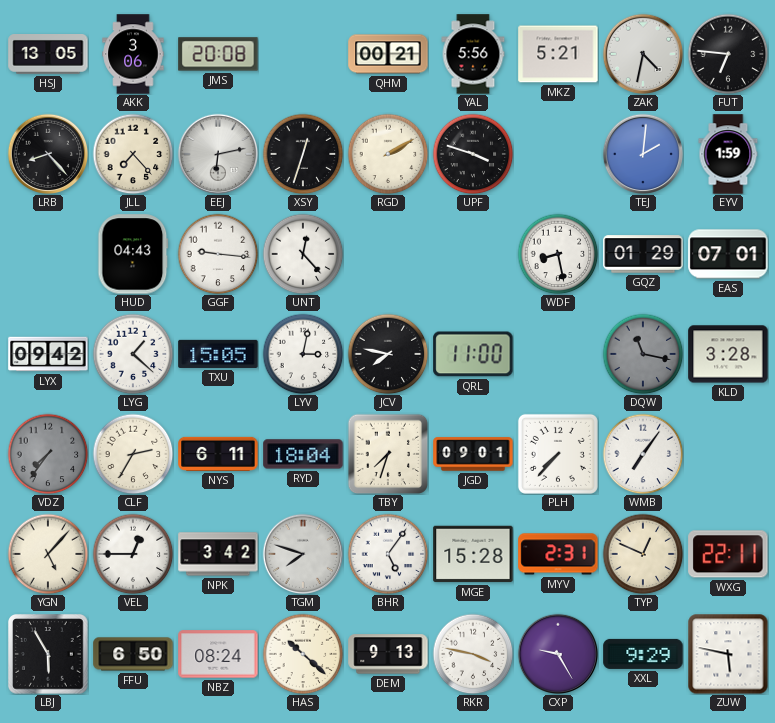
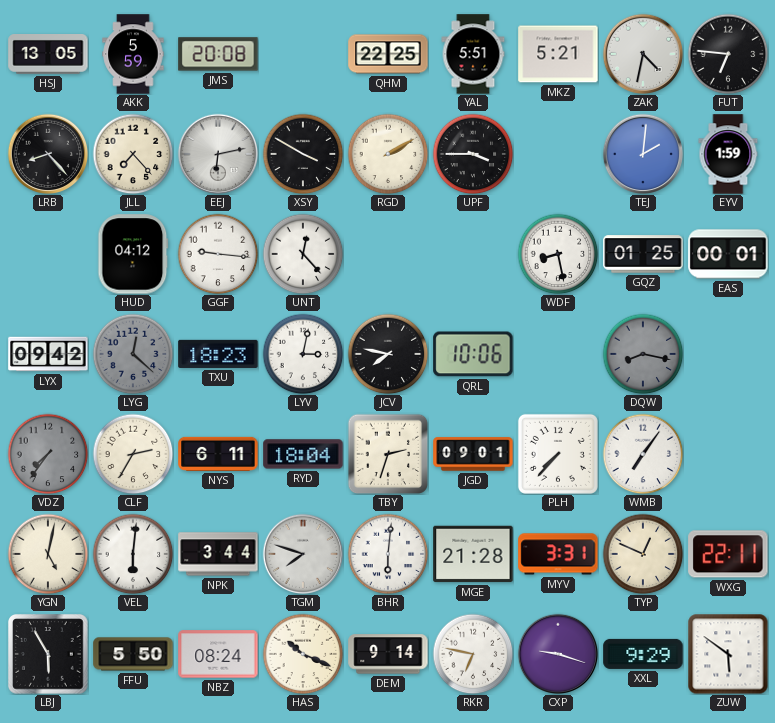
AKK: 3:06 -> 5:59
QHM: 00:21 -> 22:25
YAL: 5:56 -> 5:51
XSY: 12:33 -> 3:50
UPF: 3:48 -> 3:45
HUD: 04:43 -> 04:12
GQZ: 01:29 -> 01:25
EAS: 07:01 -> 00:01
LYG: 1:22 -> 12:22
LYG dial: white -> grey
TXU: 15:05 -> 18:23
QRL: 11:00 -> 10:06
DQW: 11:17 -> 8:17
KLD: 3:28 -> none
TBY: 7:33 -> 2:33
YGN: 5:07 -> 5:02
VEL: 12:45 -> 6:01
NPK: 3:42 -> 3:44
BHR: 5:06 -> 6:01
MGE: 15:28 -> 21:28
MYV: 2:31 -> 3:31
FFU: 6:50 -> 5:50
HAS: 10:22 -> 10:19
DEM: 9:13 -> 9:14
RKR: 3:47 -> 6:47
CXP: 9:25 -> 9:18
ZUW: 5:47 -> 5:51
